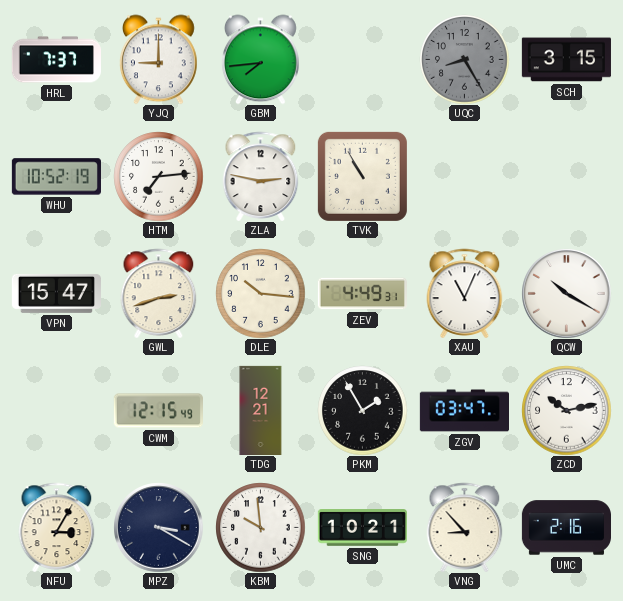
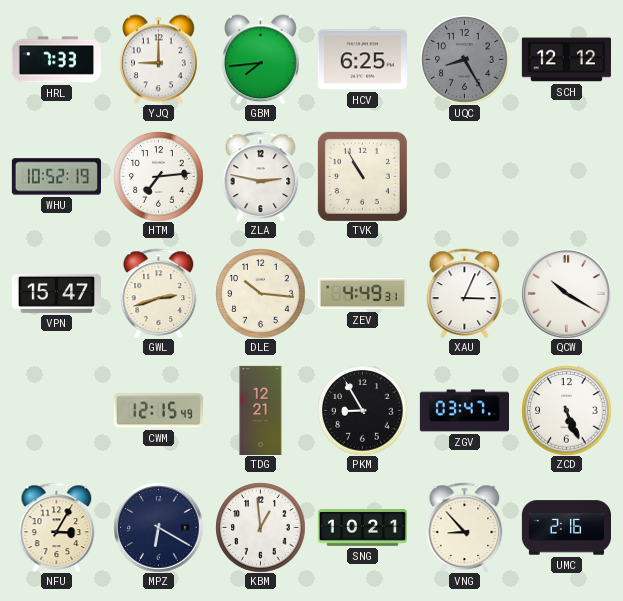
HRL: 7:37 -> 7:33
HCV: none -> 6:25
SCH: 3:15 -> 12:12
XAU: 11:04 -> 3:04
PKM: 1:55 -> 8:55
ZCD: 10:13 -> 5:26
MPZ: 3:20 -> 6:20
KBM: 9:59 -> 12:59
